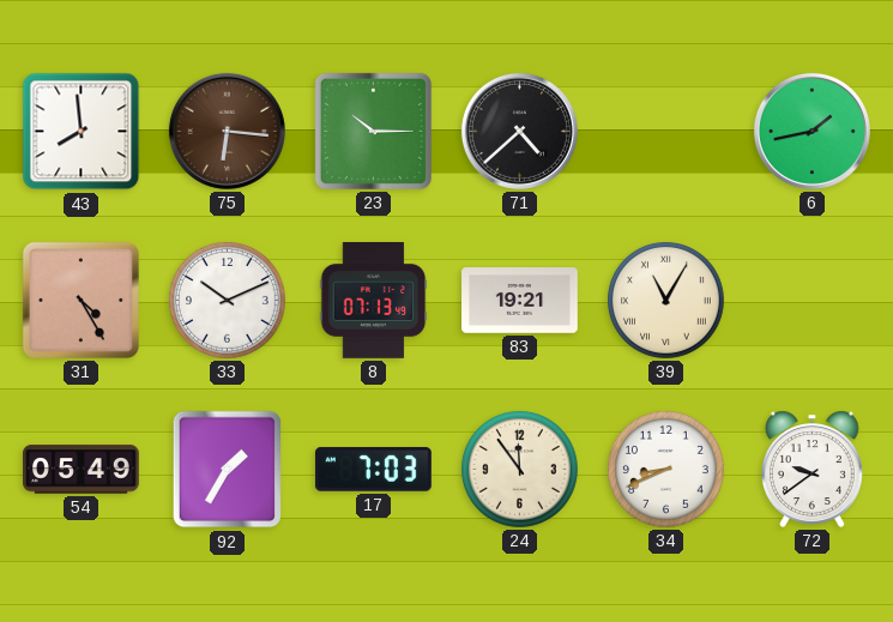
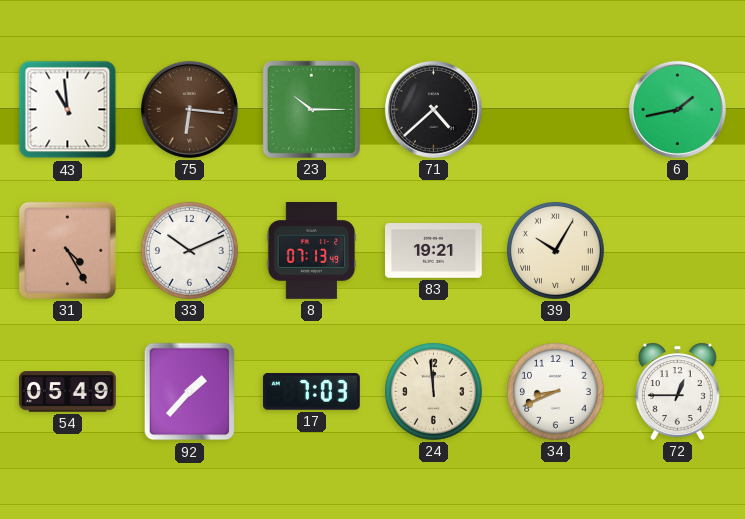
43: 7:59 -> 10:59
39: 11:05 -> 10:05
92: 1:35 -> 1:37
24: 11:54 -> 11:59
72: 9:39 -> 12:45
